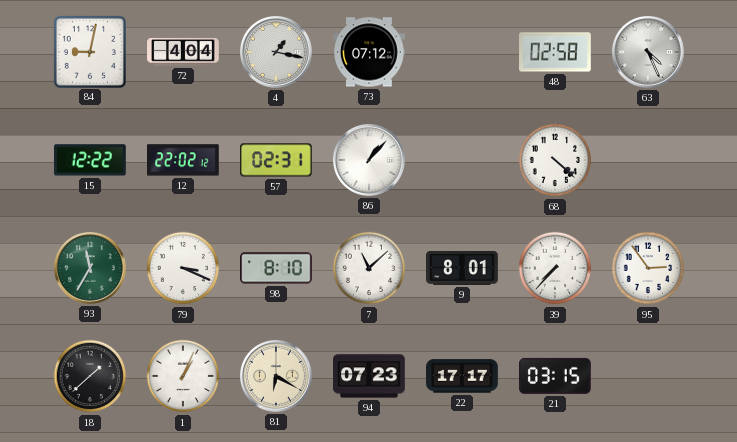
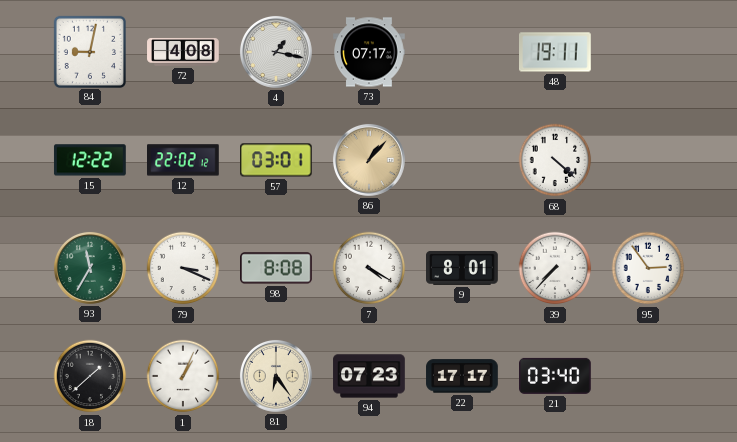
72: 4:04 -> 4:08
73: 07:12 -> 07:17
48: 02:58 -> 19:11
63: 4:26 -> none
57: 02:31 -> 03:01
86 dial: white -> champagne
98: 8:10 -> 8:08
7: 11:08 -> 4:20
81: 6:20 -> 6:24
21: 03:15 -> 03:40
